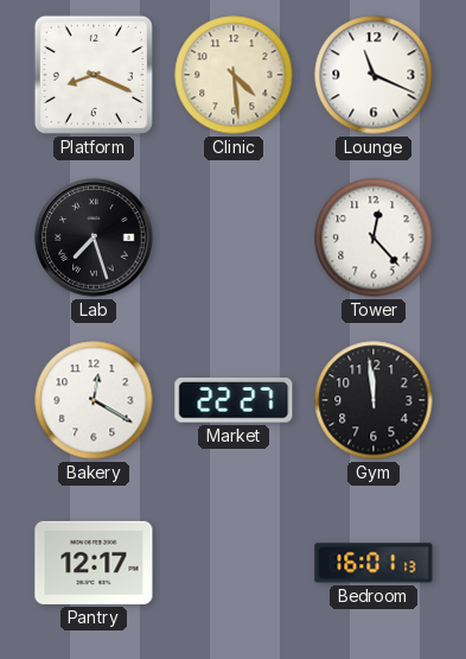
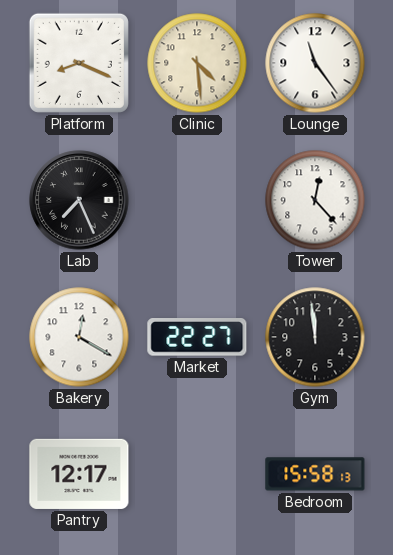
Lounge: 11:19 -> 11:24
Lab: 7:27 -> 7:26
Bedroom: 16:01 -> 15:58
